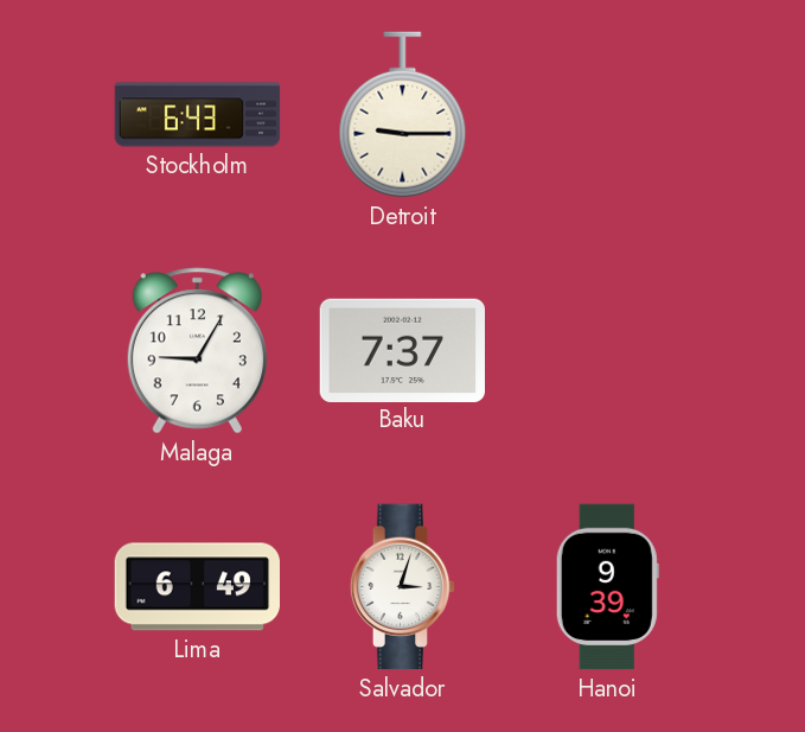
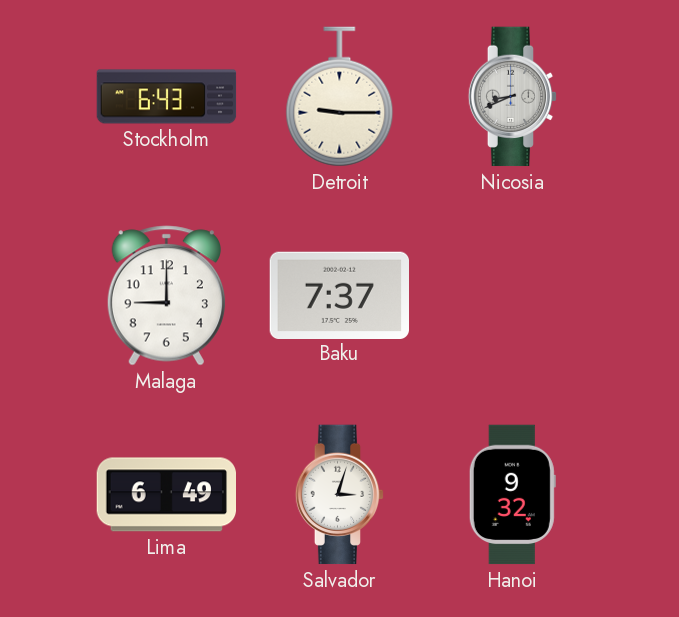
Nicosia: none -> 8:41
Malaga: 9:05 -> 9:00
Hanoi: 9:39 -> 9:32
